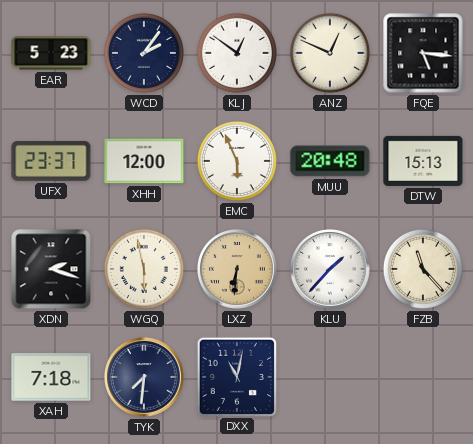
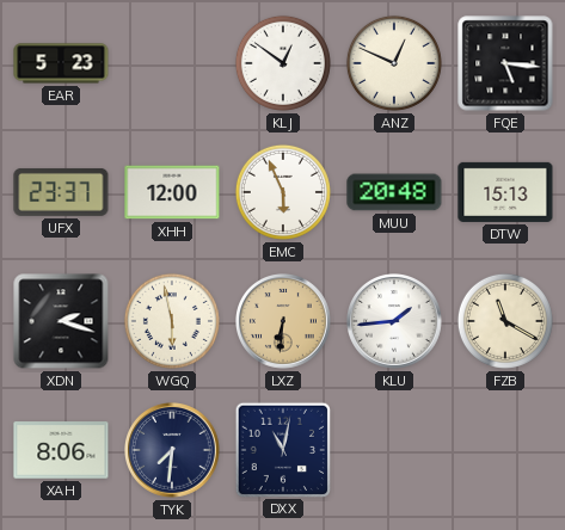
WCD: 2:06 -> none
KLU: 1:37 -> 1:44
FZB: 11:23 -> 11:20
XAH: 7:18 -> 8:06
